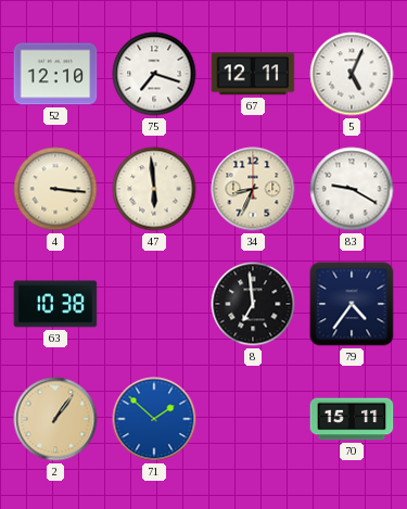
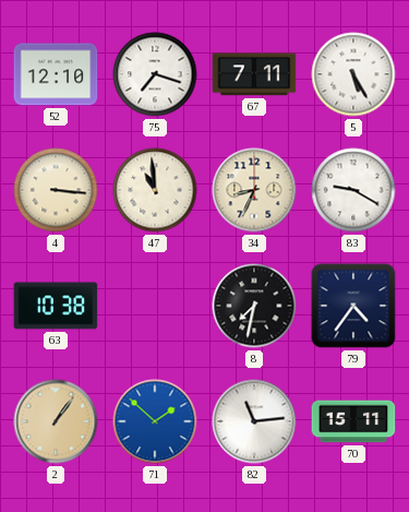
67: 12:11 -> 7:11
5: 5:04 -> 5:25
47: 5:59 -> 10:59
8: 6:59 -> 7:32
82: none -> 11:14
